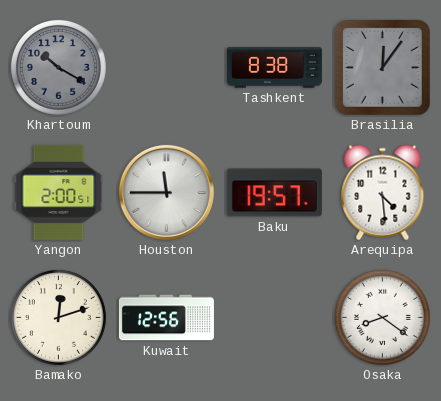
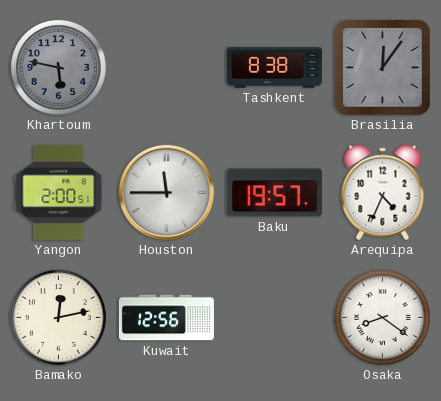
Khartoum: 10:20 -> 5:47
Arequipa: 4:29 -> 4:34
Bamako: 12:12 -> 12:13
